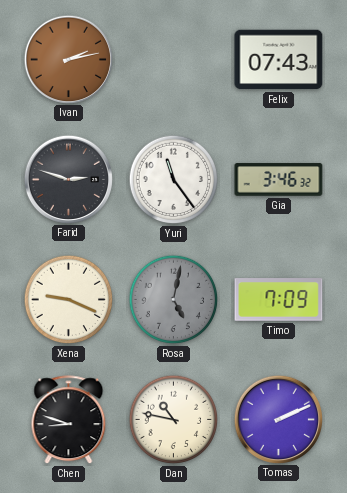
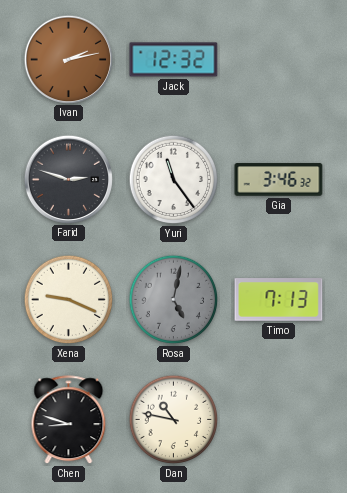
Jack: none -> 12:32
Felix: 07:43 -> none
Timo: 7:09 -> 7:13
Tomas: 2:11 -> none
